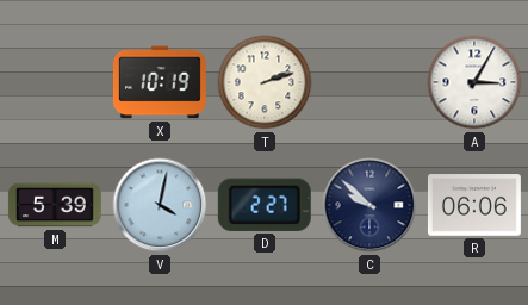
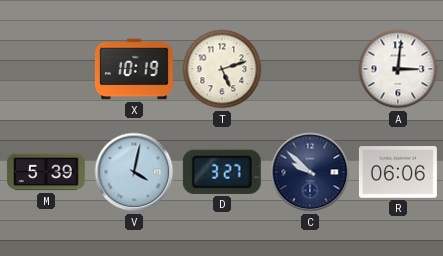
T: 2:12 -> 5:12
A: 3:05 -> 3:01
D: 2:27 -> 3:27
